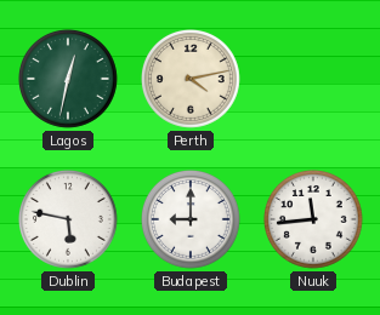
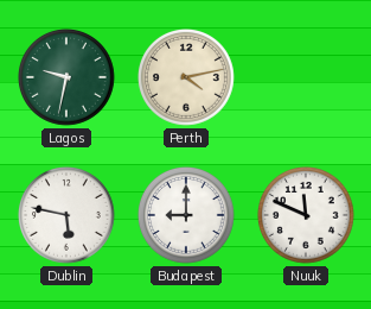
Lagos: 12:32 -> 9:32
Nuuk: 11:44 -> 11:49
